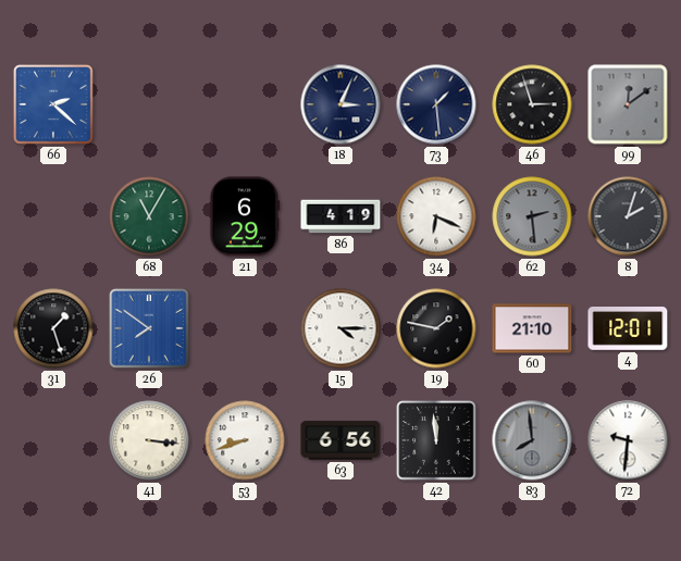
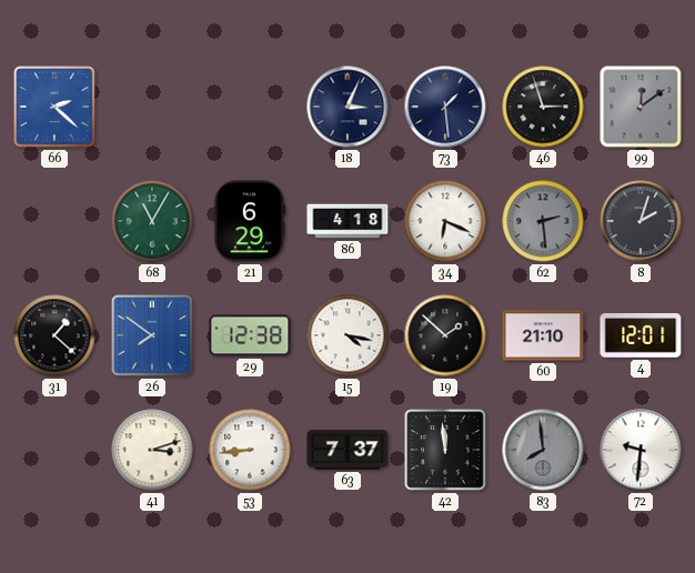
86: 4:19 -> 4:18
31: 1:27 -> 1:22
29: none -> 12:38
15: 4:15 -> 4:17
19: 1:47 -> 1:52
41: 3:16 -> 3:12
53: 8:42 -> 8:44
63: 6:56 -> 7:37
